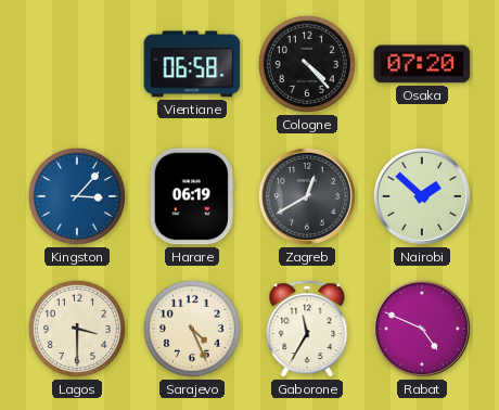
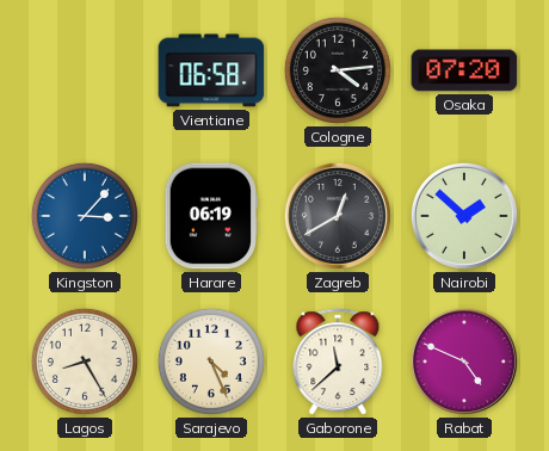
Cologne: 4:23 -> 4:14
Lagos: 3:30 -> 8:25
Gaborone: 11:35 -> 11:38
